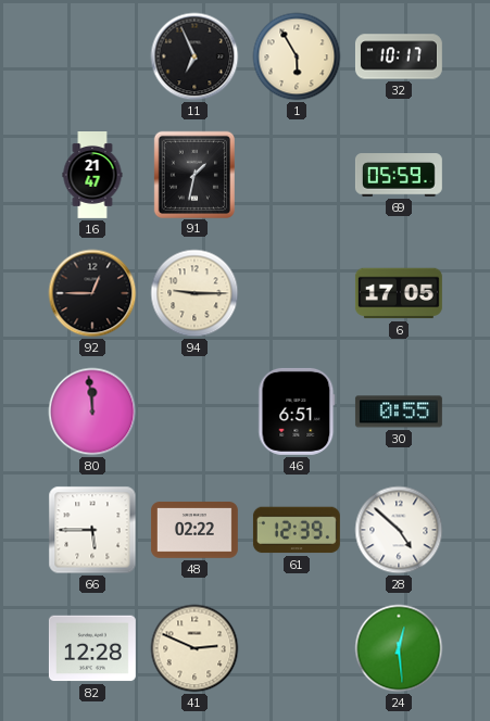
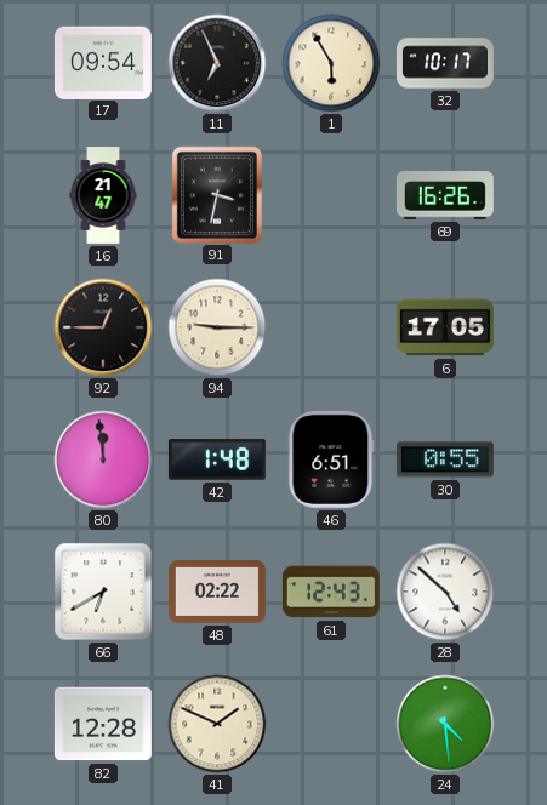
17: none -> 09:54
91: 1:32 -> 3:32
69: 05:59 -> 16:26
42: none -> 1:48
66: 5:45 -> 6:40
61: 12:39 -> 12:43
41: 2:49 -> 1:49
24: 12:29 -> 4:29
